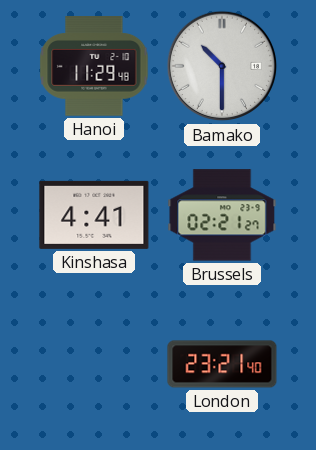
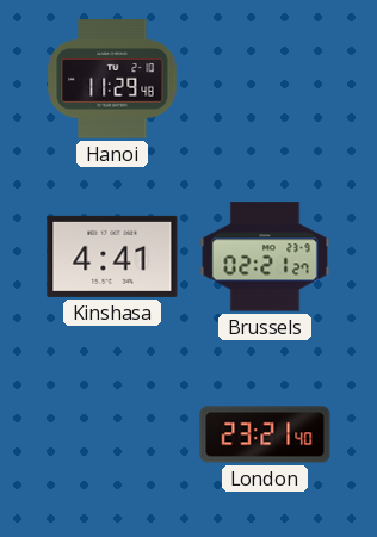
Bamako: 10:30 -> none
